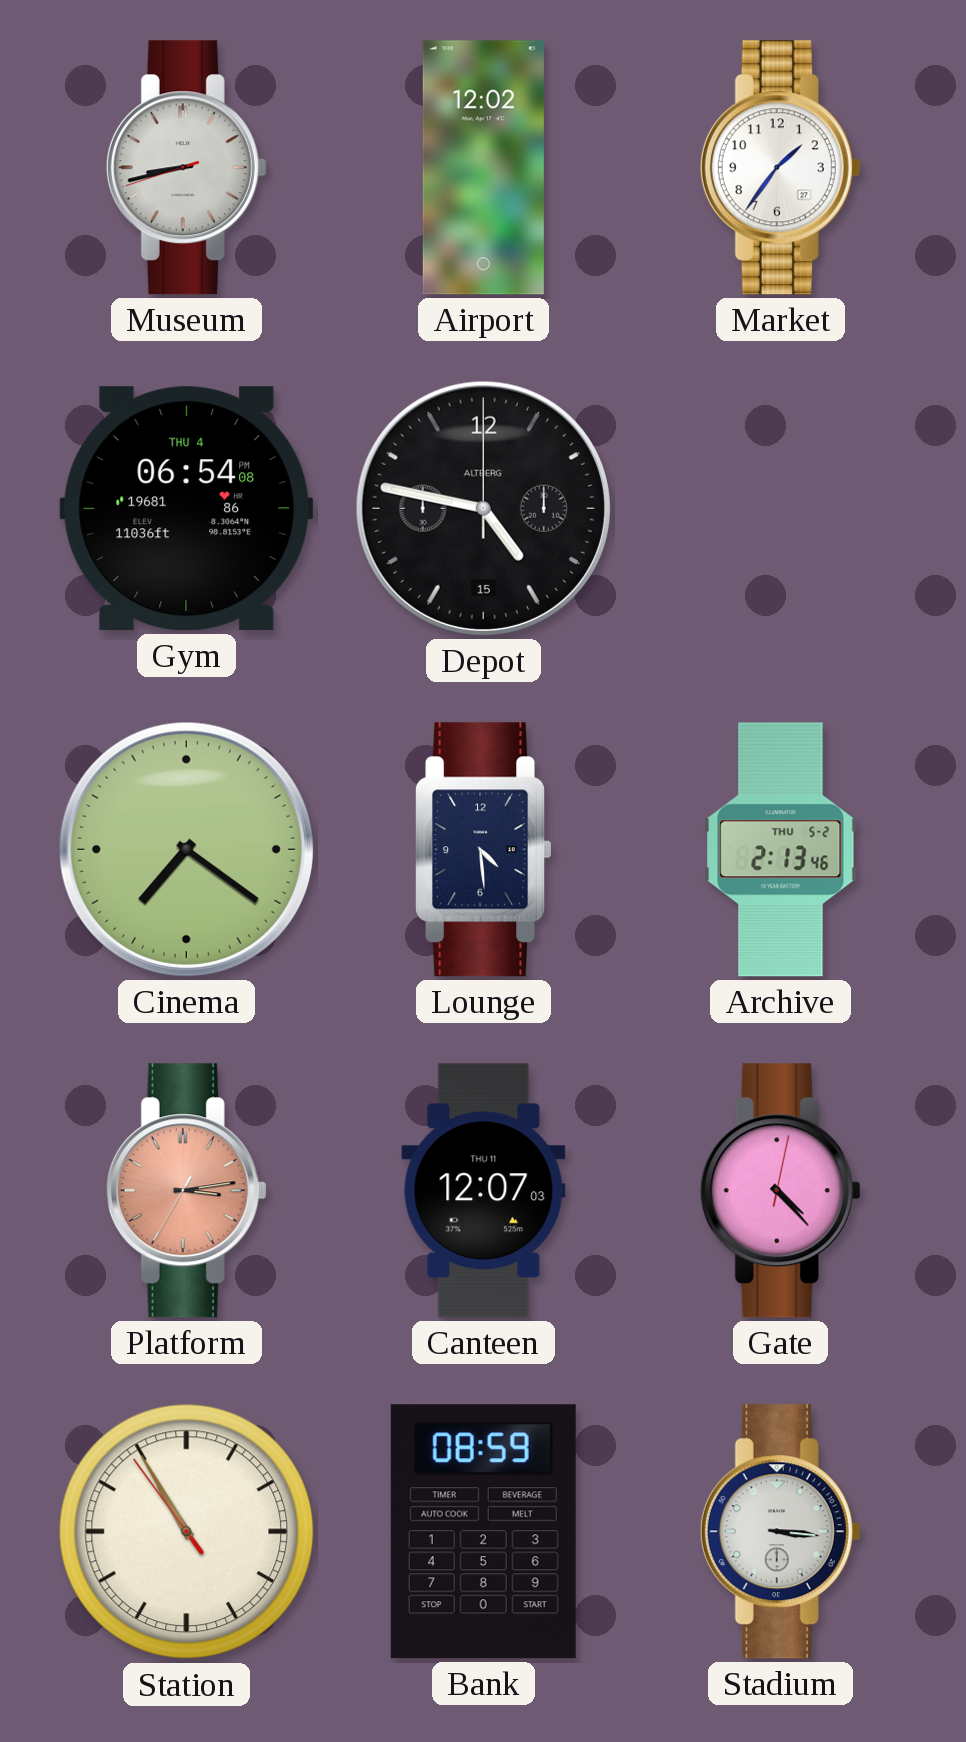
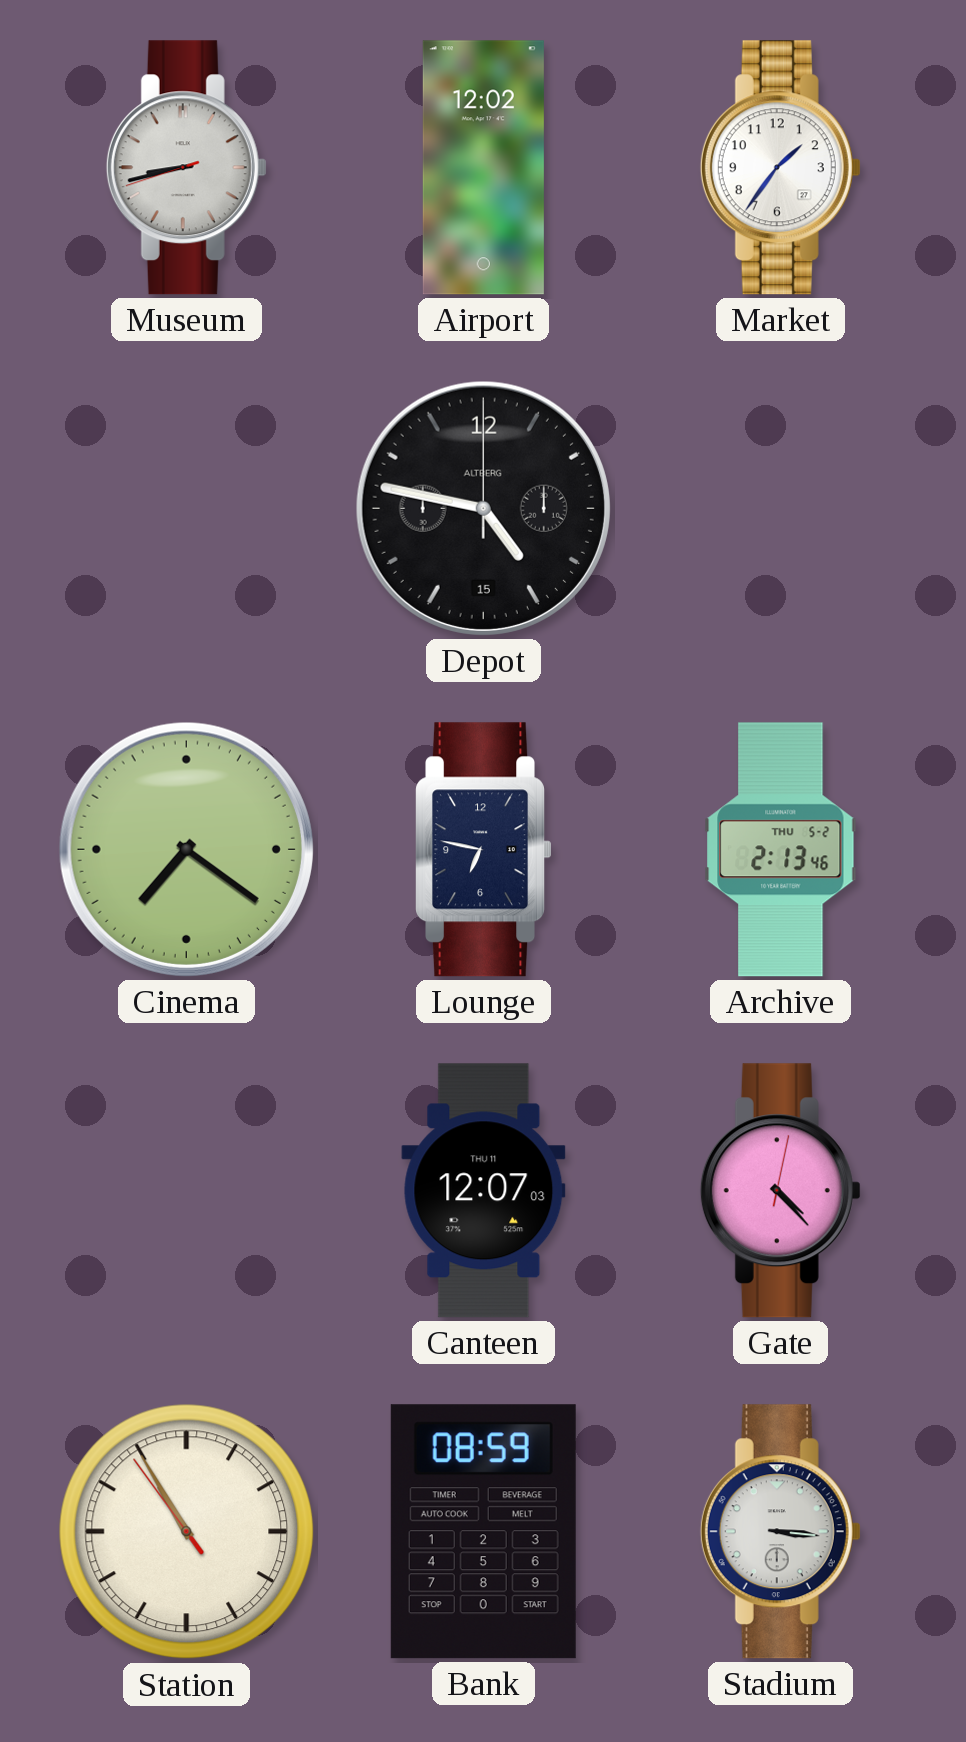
Gym: 06:54 -> none
Lounge: 4:29 -> 6:47
Platform: 3:13 -> none
